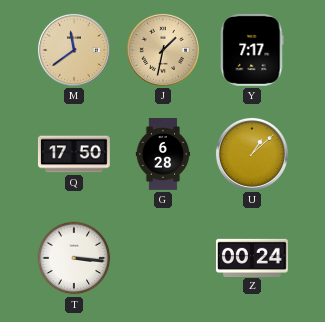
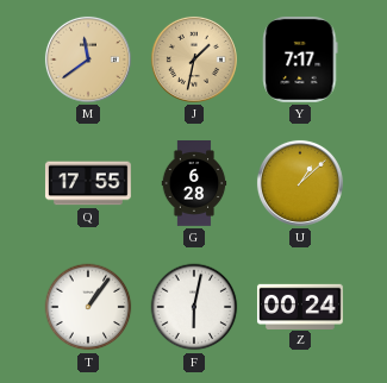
Q: 17:50 -> 17:55
T: 3:16 -> 1:06
F: none -> 6:02
